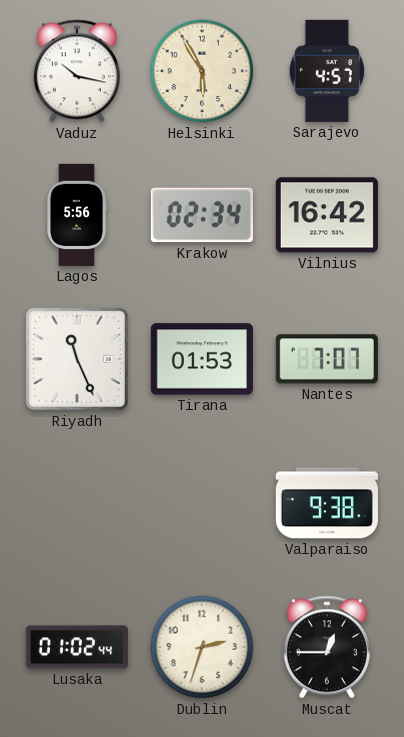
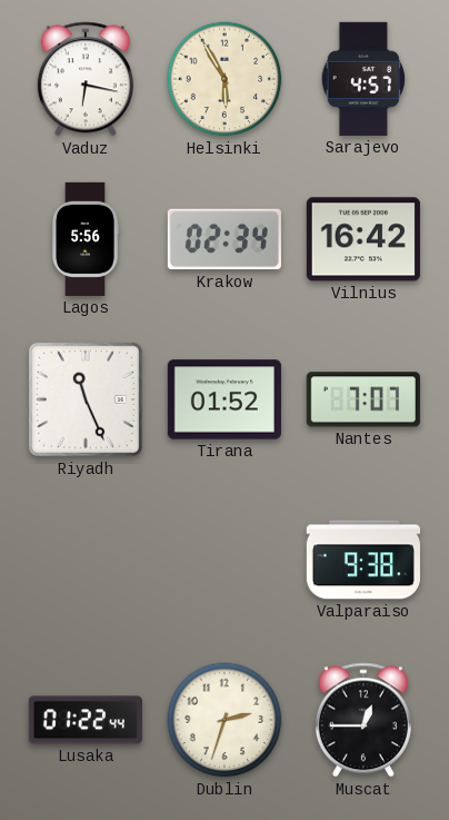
Vaduz: 10:17 -> 6:17
Tirana: 01:53 -> 01:52
Lusaka: 01:02 -> 01:22
